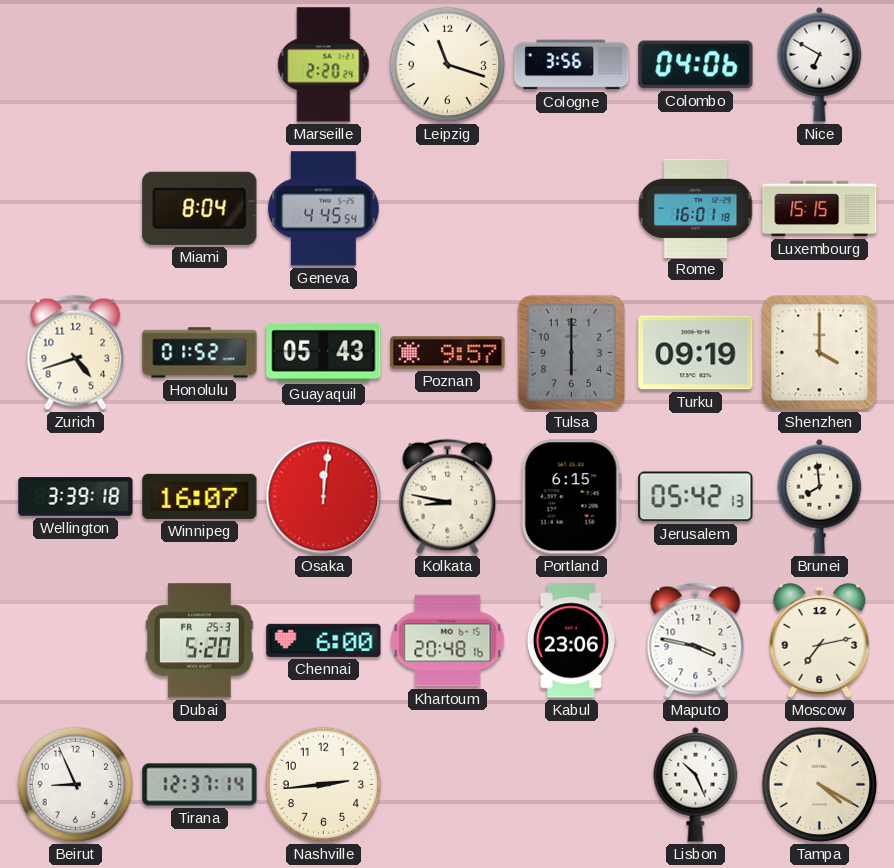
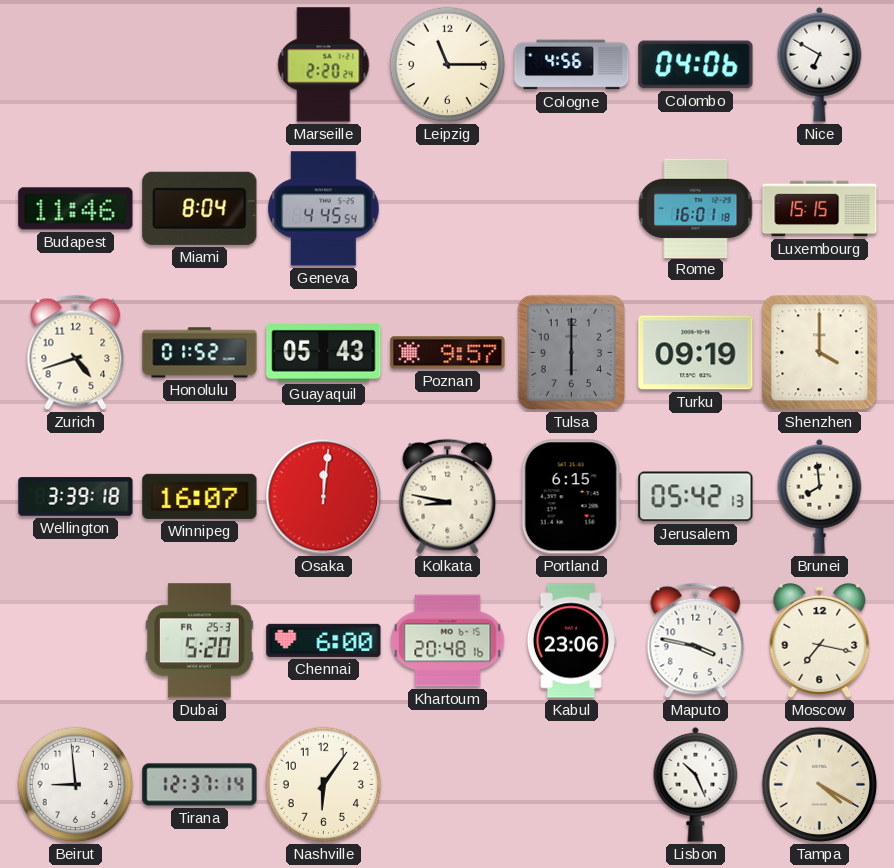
Leipzig: 11:18 -> 11:15
Cologne: 3:56 -> 4:56
Budapest: none -> 11:46
Moscow: 7:13 -> 7:17
Beirut: 8:56 -> 8:59
Nashville: 2:44 -> 6:06
